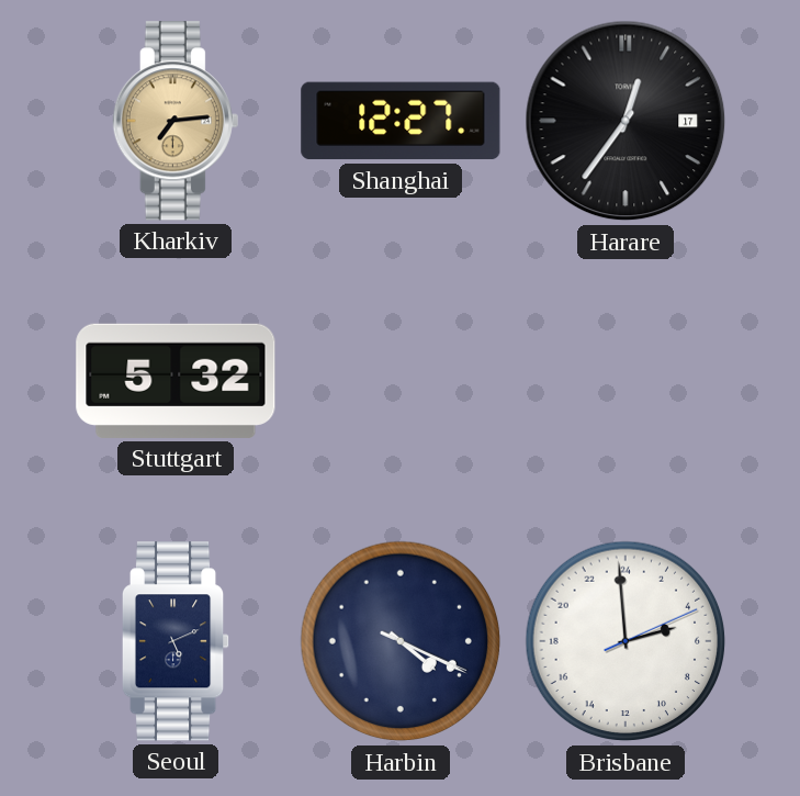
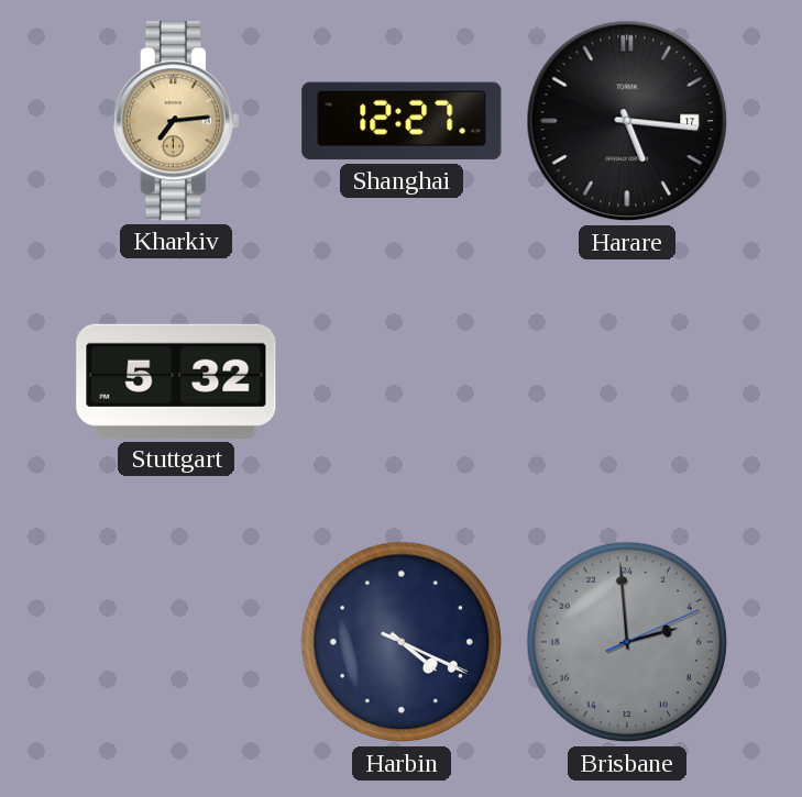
Harare: 12:36 -> 5:16
Seoul: 5:11 -> none
Brisbane dial: white -> grey
